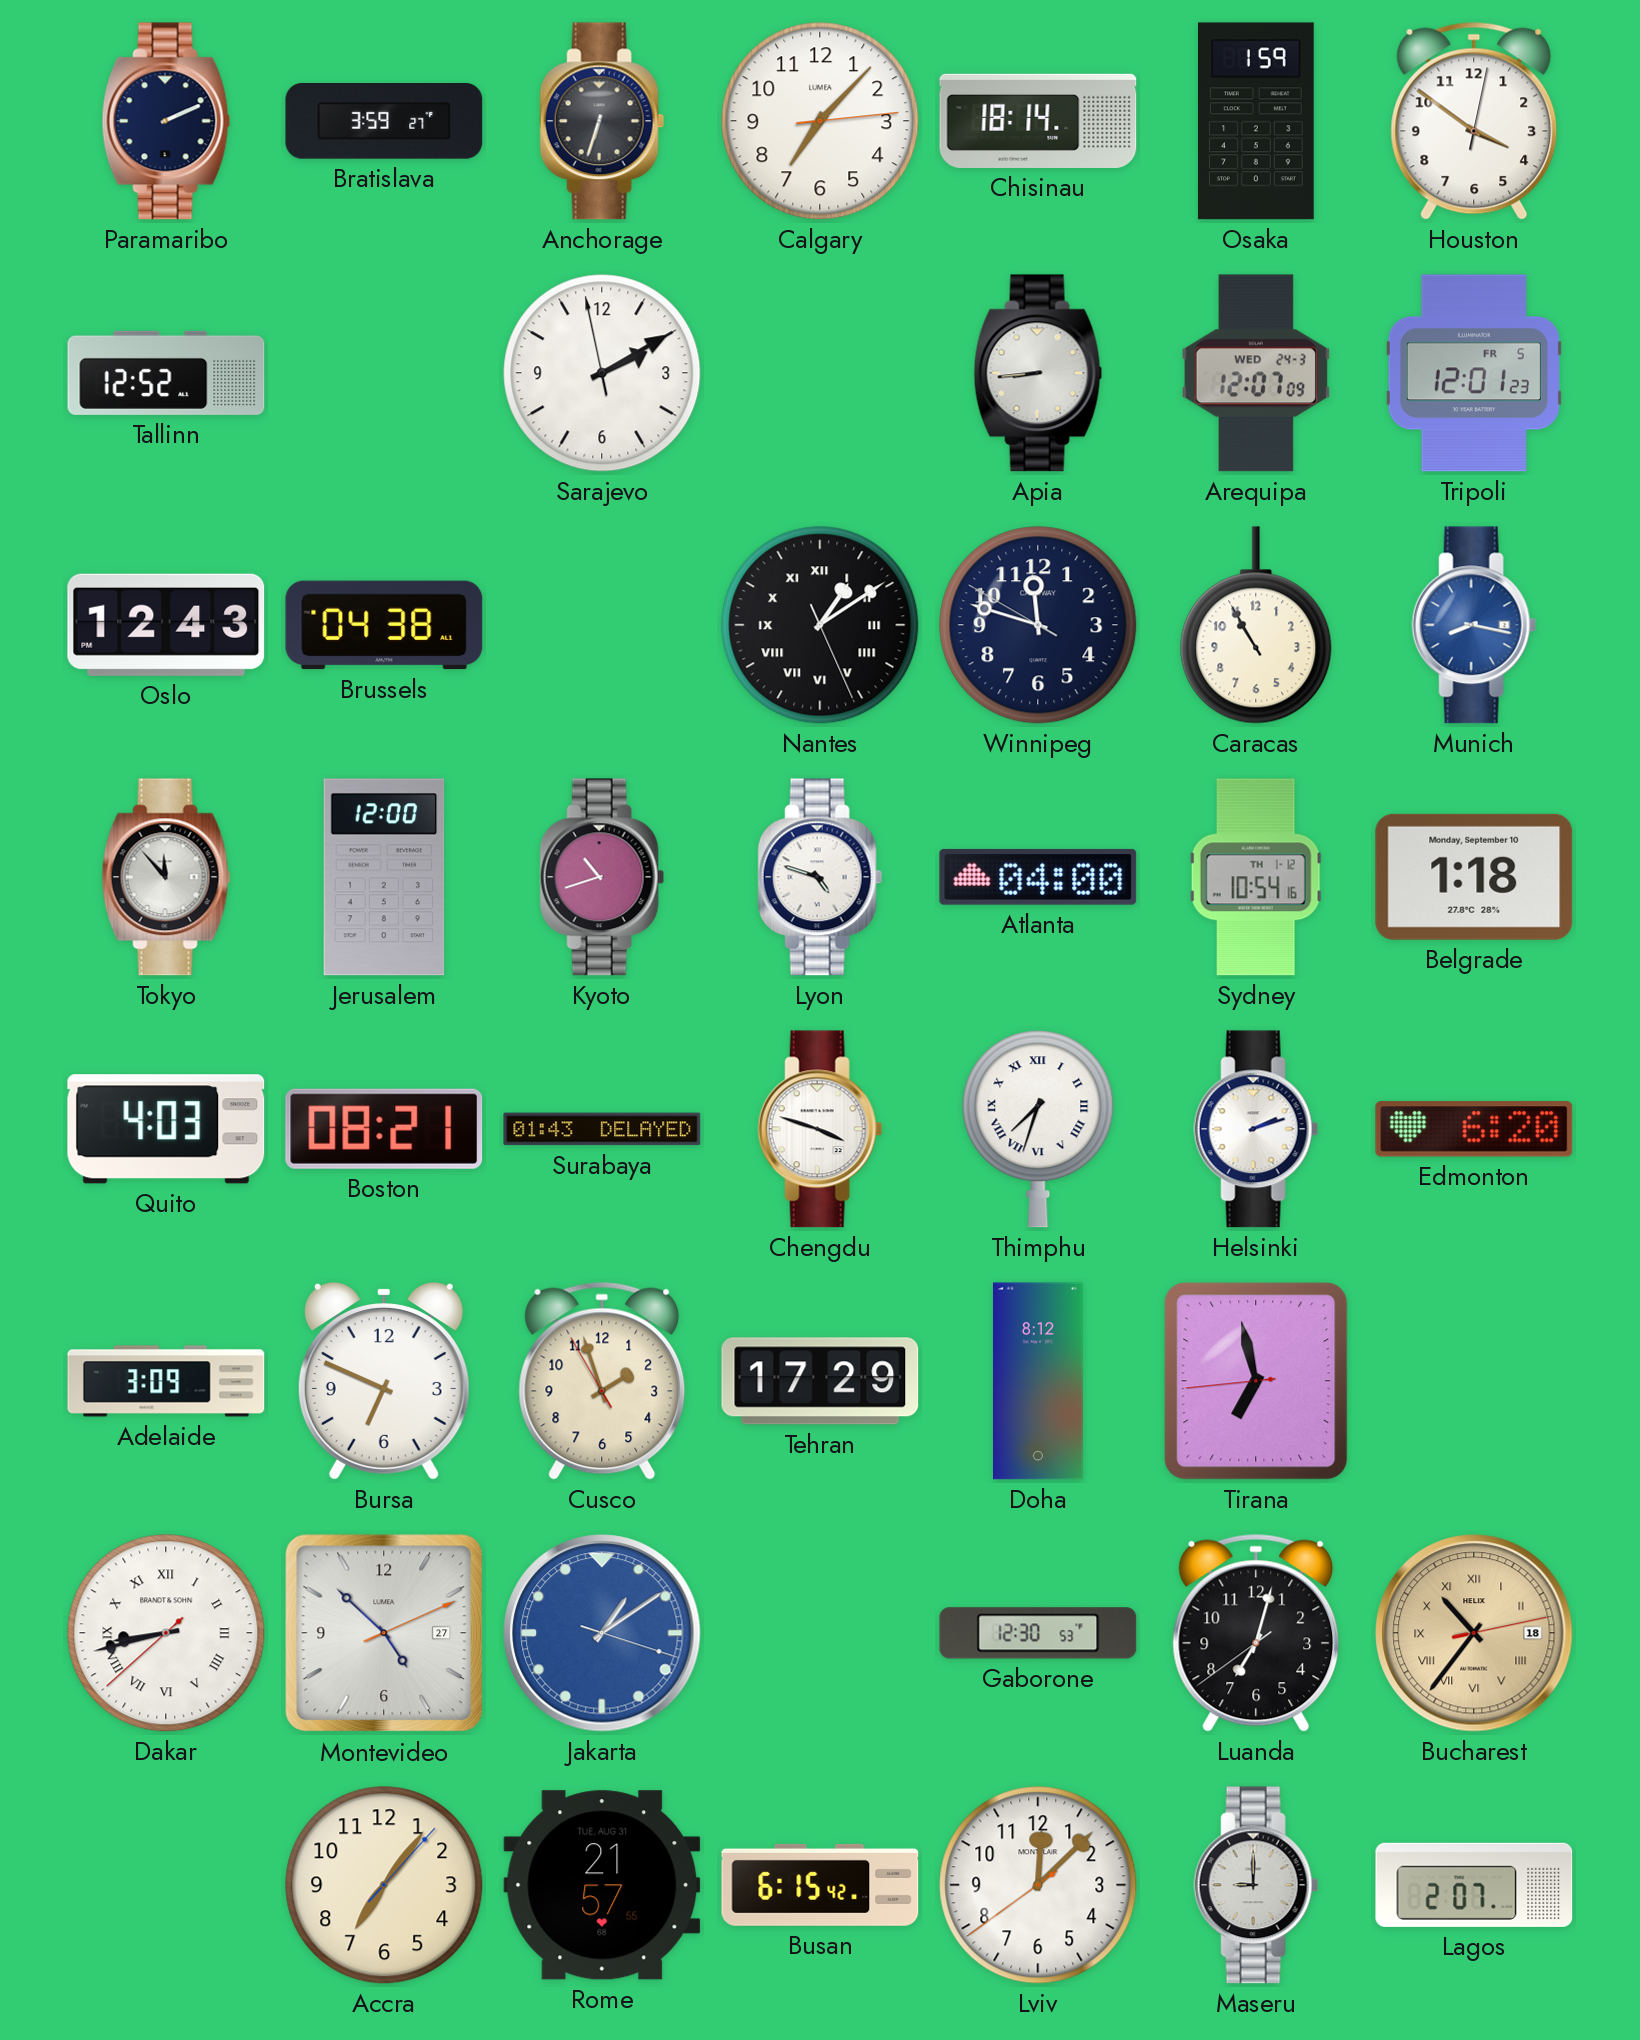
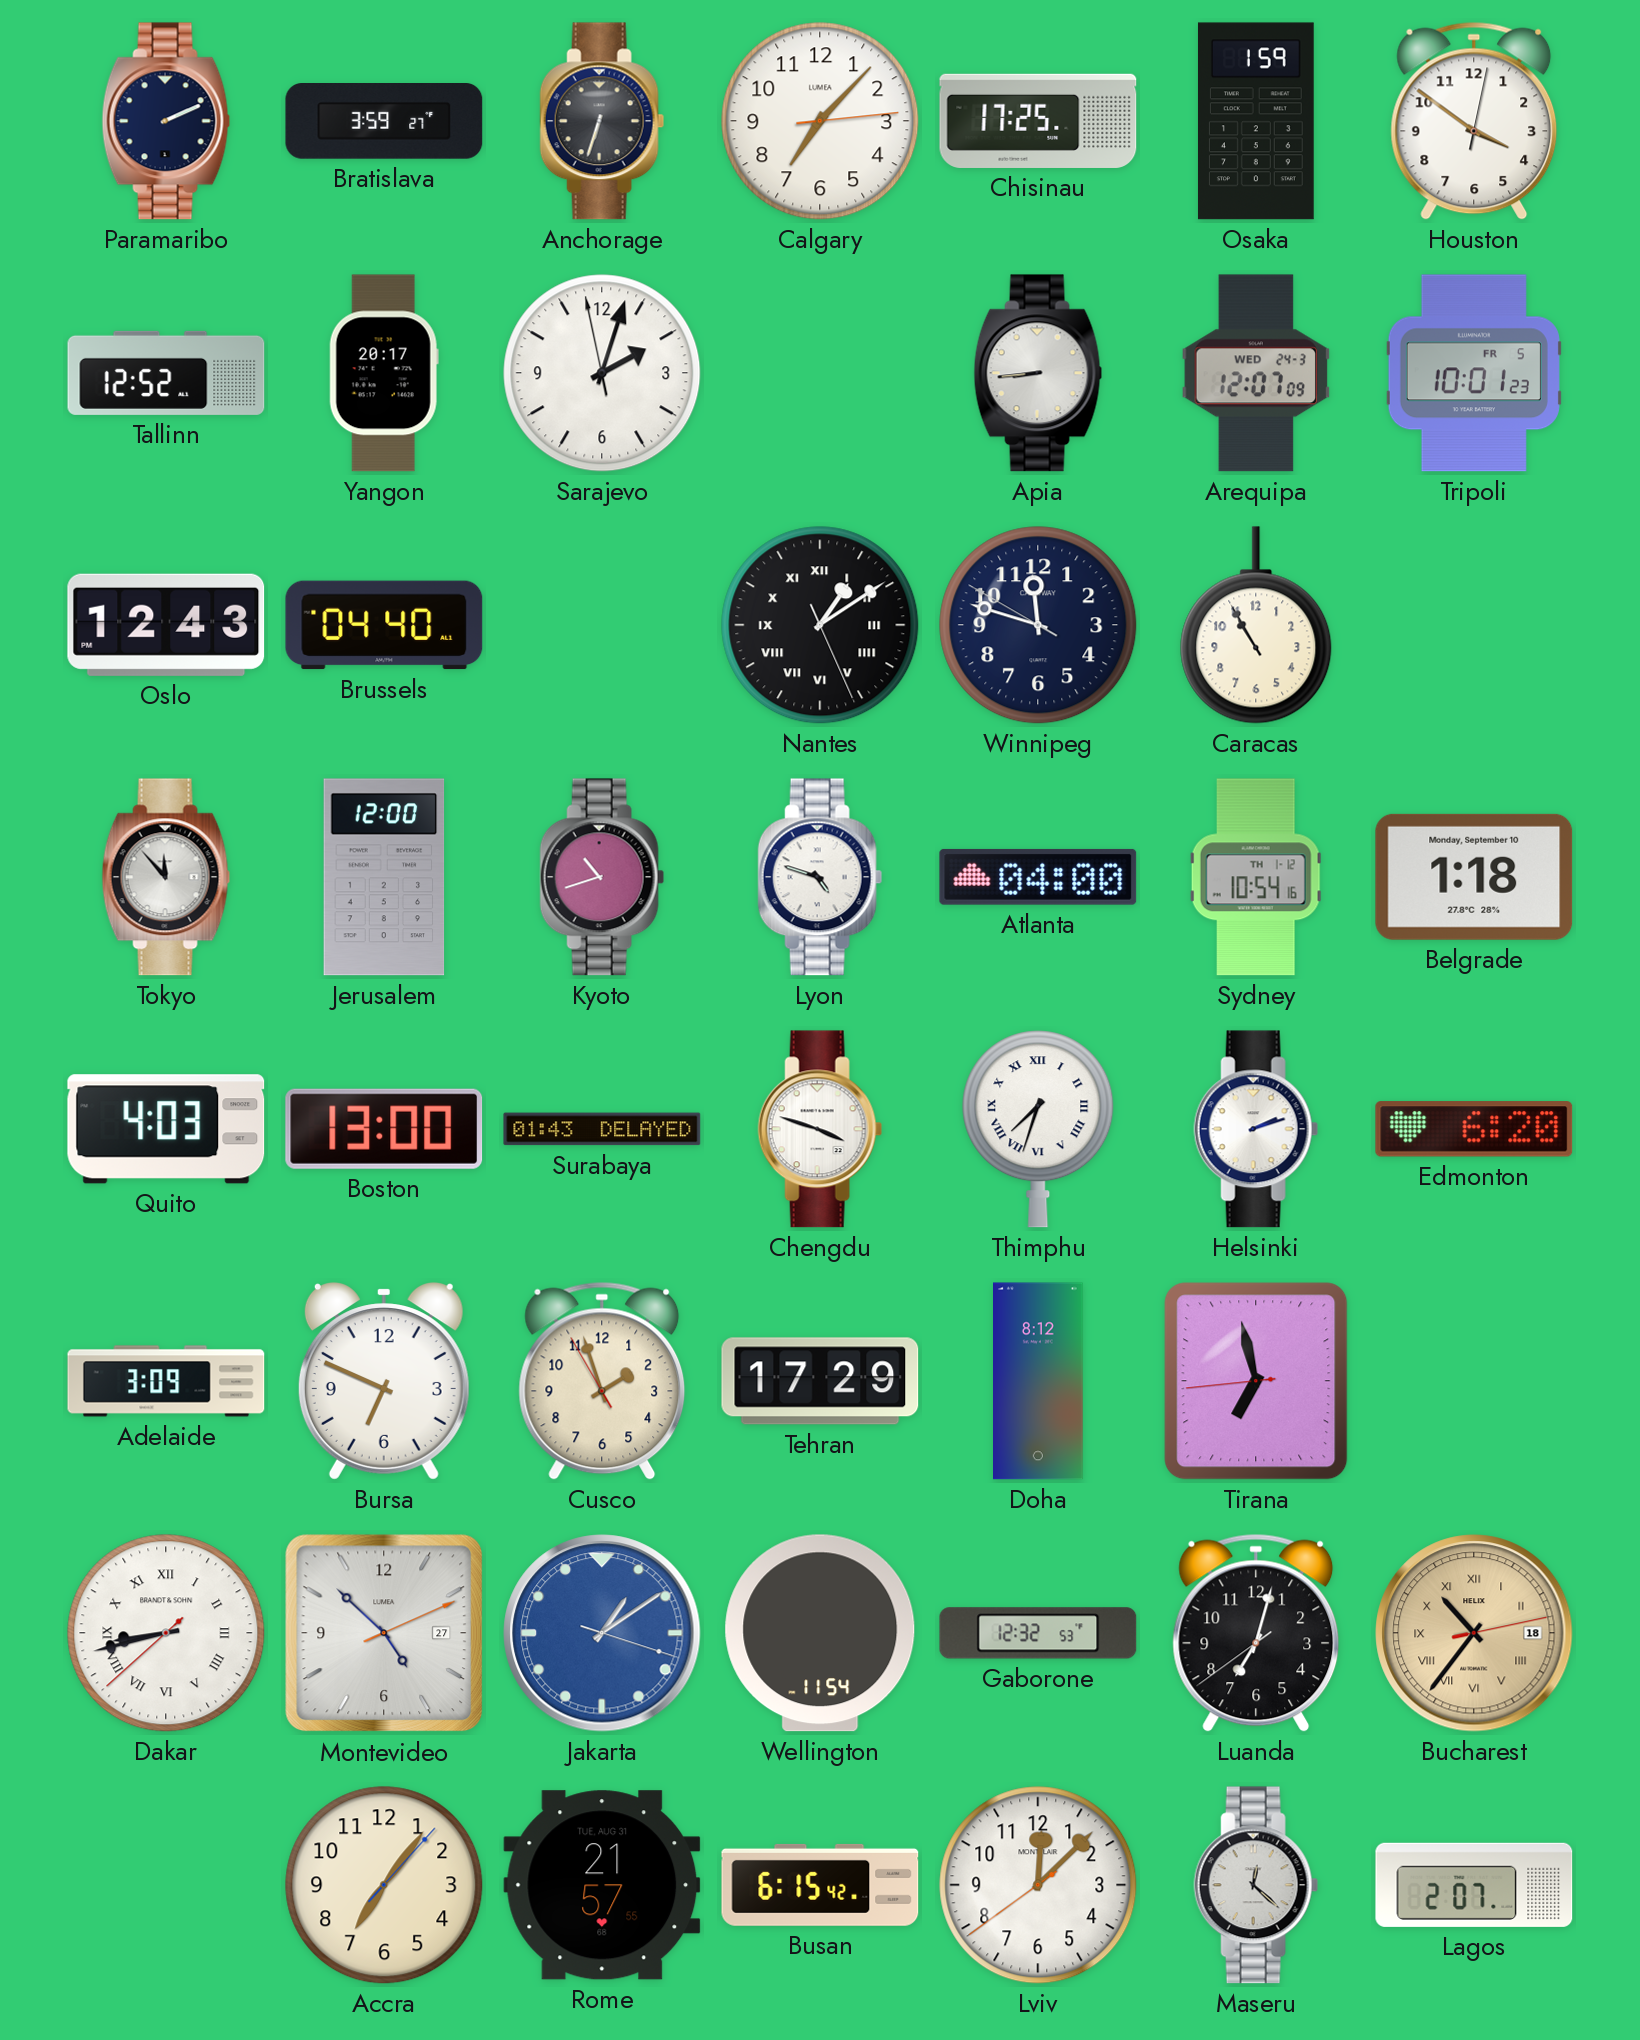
Chisinau: 18:14 -> 17:25
Yangon: none -> 20:17
Sarajevo: 2:09 -> 2:02
Tripoli: 12:01 -> 10:01
Brussels: 04:38 -> 04:40
Munich: 8:17 -> none
Boston: 08:21 -> 13:00
Wellington: none -> 11:54
Gaborone: 12:30 -> 12:32
Maseru: 9:00 -> 12:22
